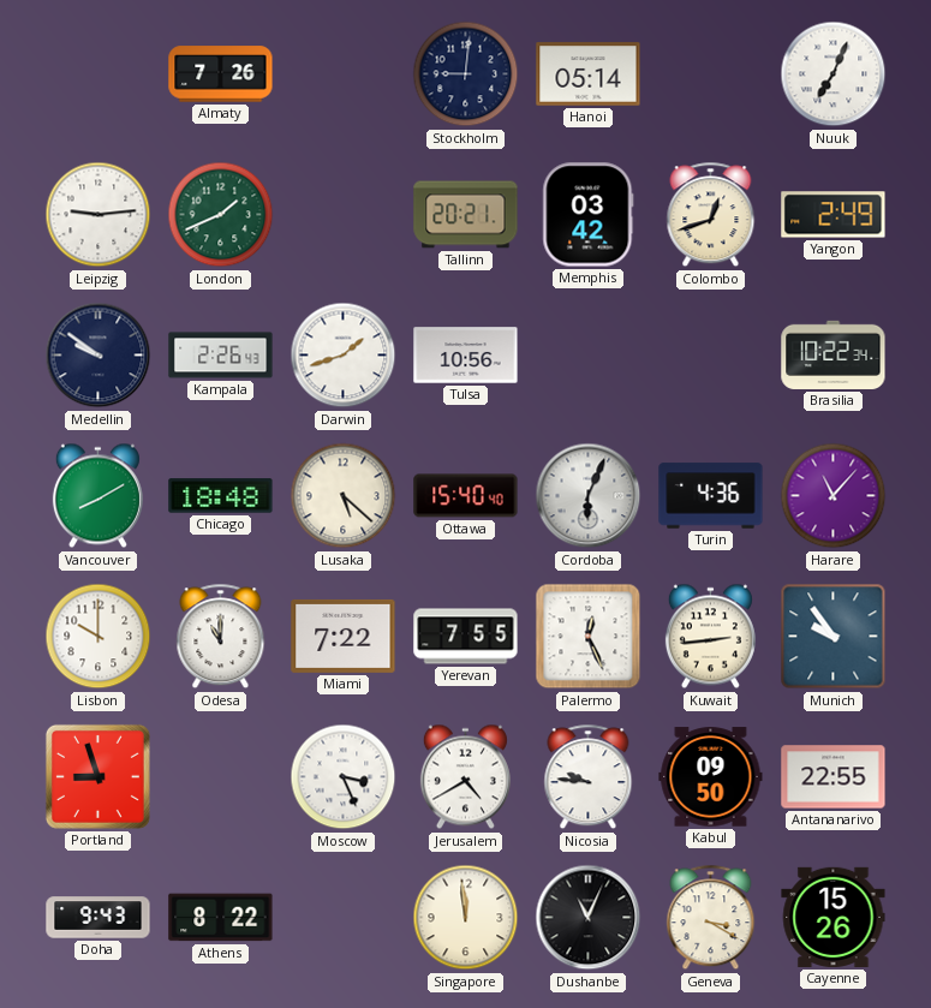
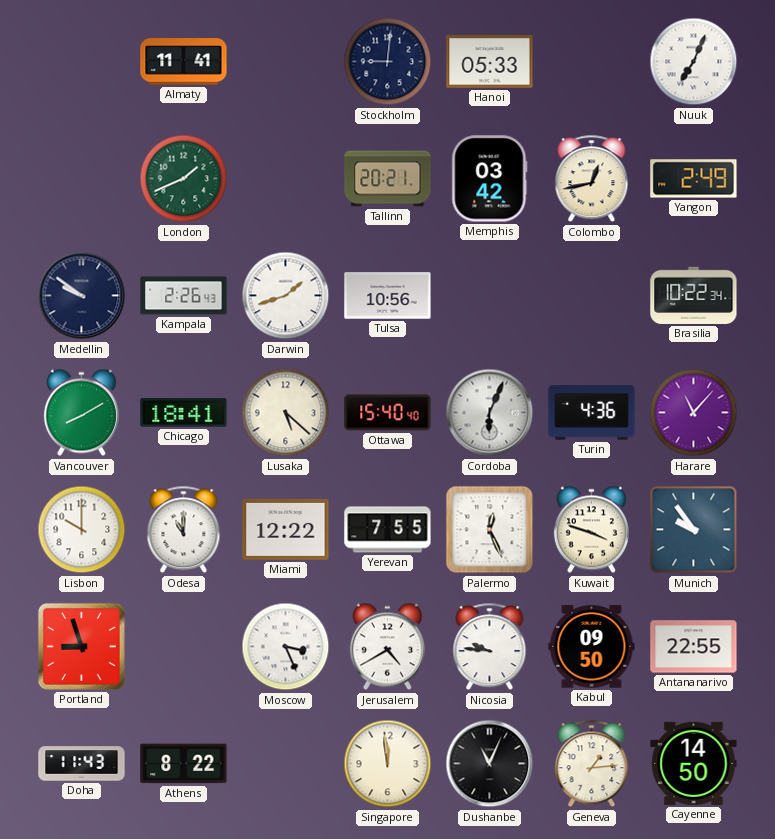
Almaty: 7:26 -> 11:41
Hanoi: 05:14 -> 05:33
Leipzig: 9:14 -> none
Colombo: 12:42 -> 12:43
Chicago: 18:48 -> 18:41
Miami: 7:22 -> 12:22
Kuwait: 2:44 -> 3:48
Doha: 9:43 -> 11:43
Geneva: 3:20 -> 1:14
Cayenne: 15:26 -> 14:50
